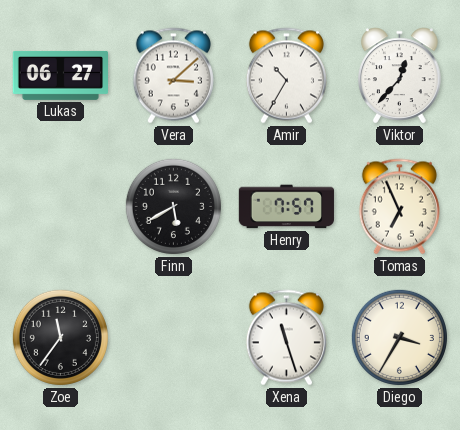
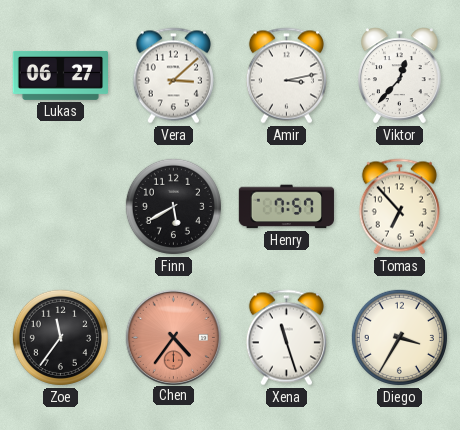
Amir: 10:35 -> 3:13
Tomas: 6:56 -> 6:53
Chen: none -> 4:36
